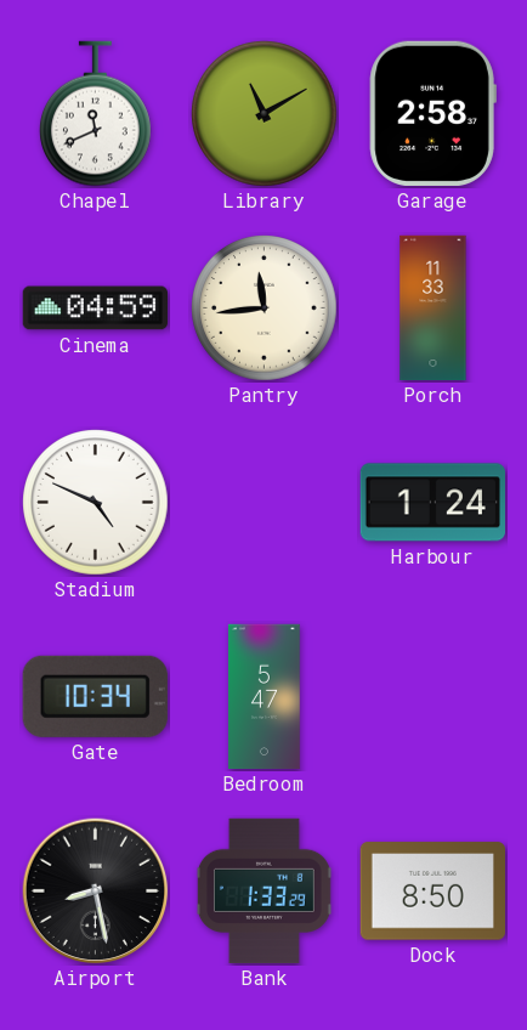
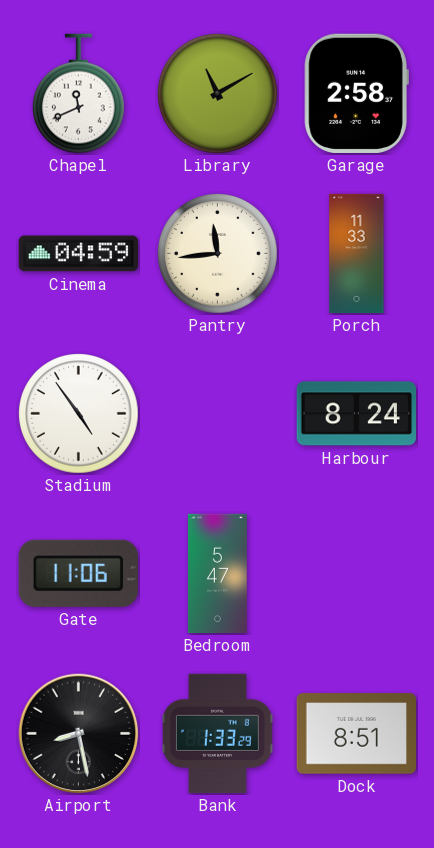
Stadium: 4:49 -> 4:54
Harbour: 1:24 -> 8:24
Gate: 10:34 -> 11:06
Dock: 8:50 -> 8:51
